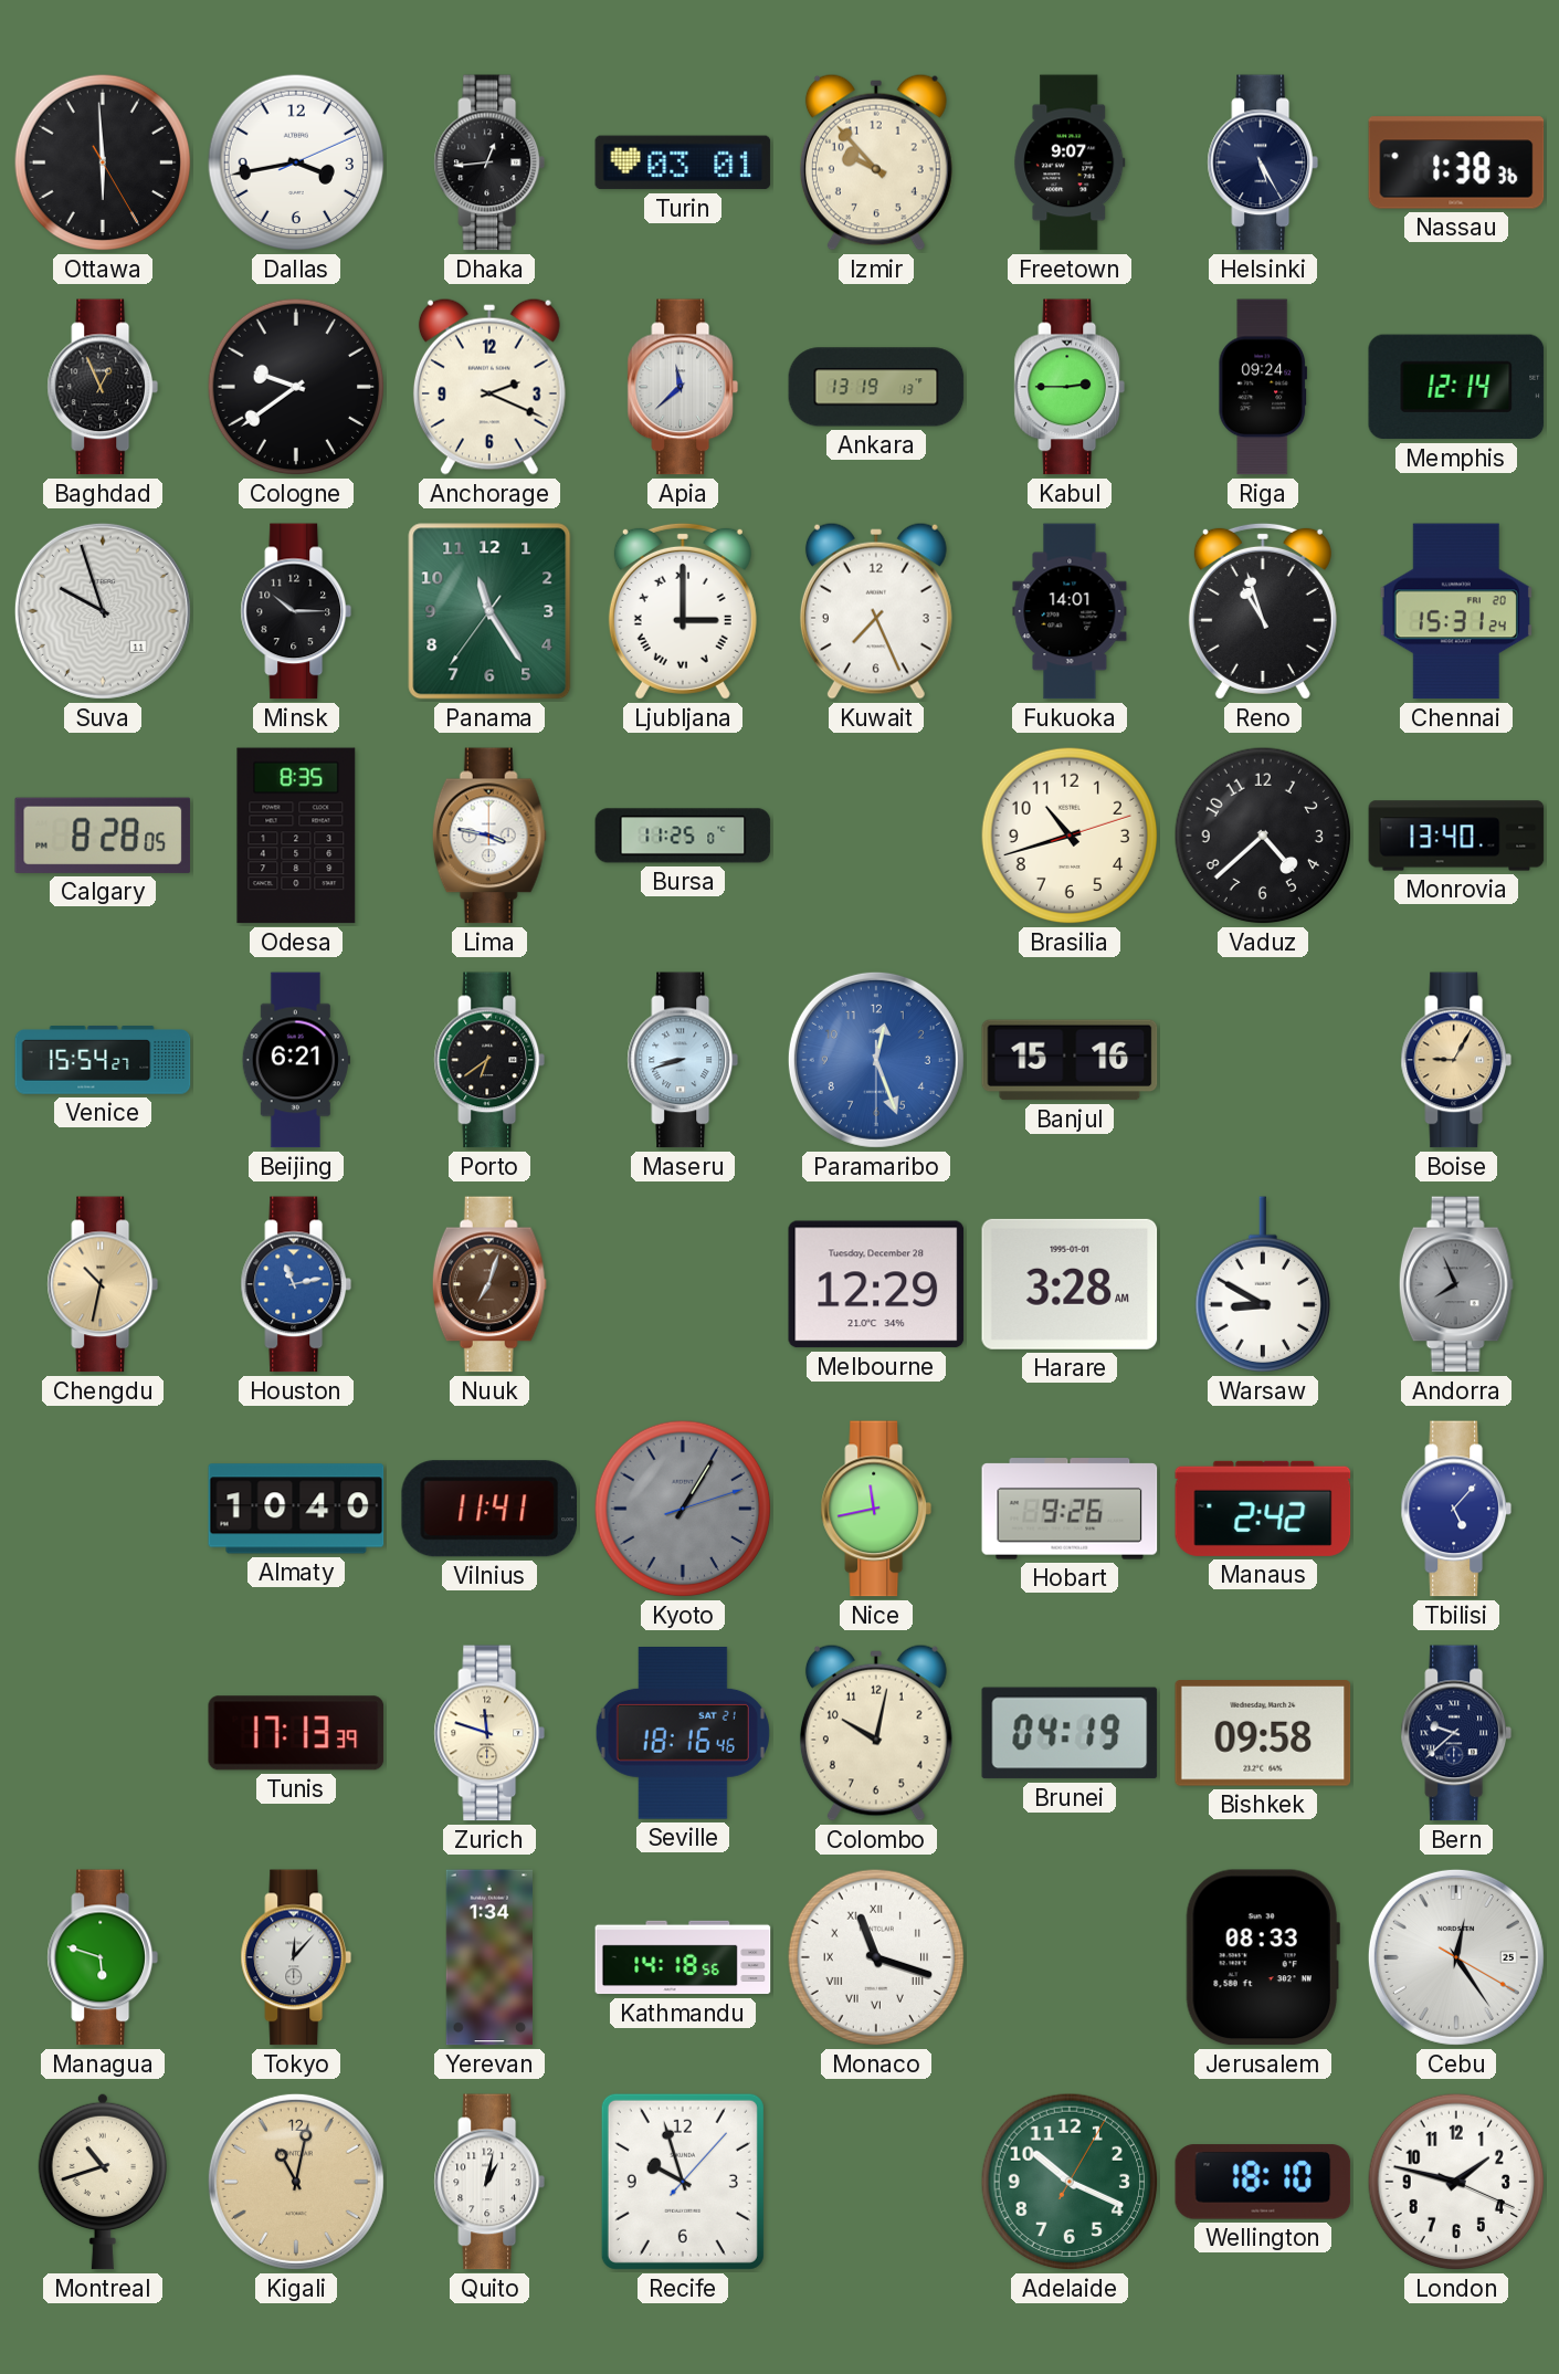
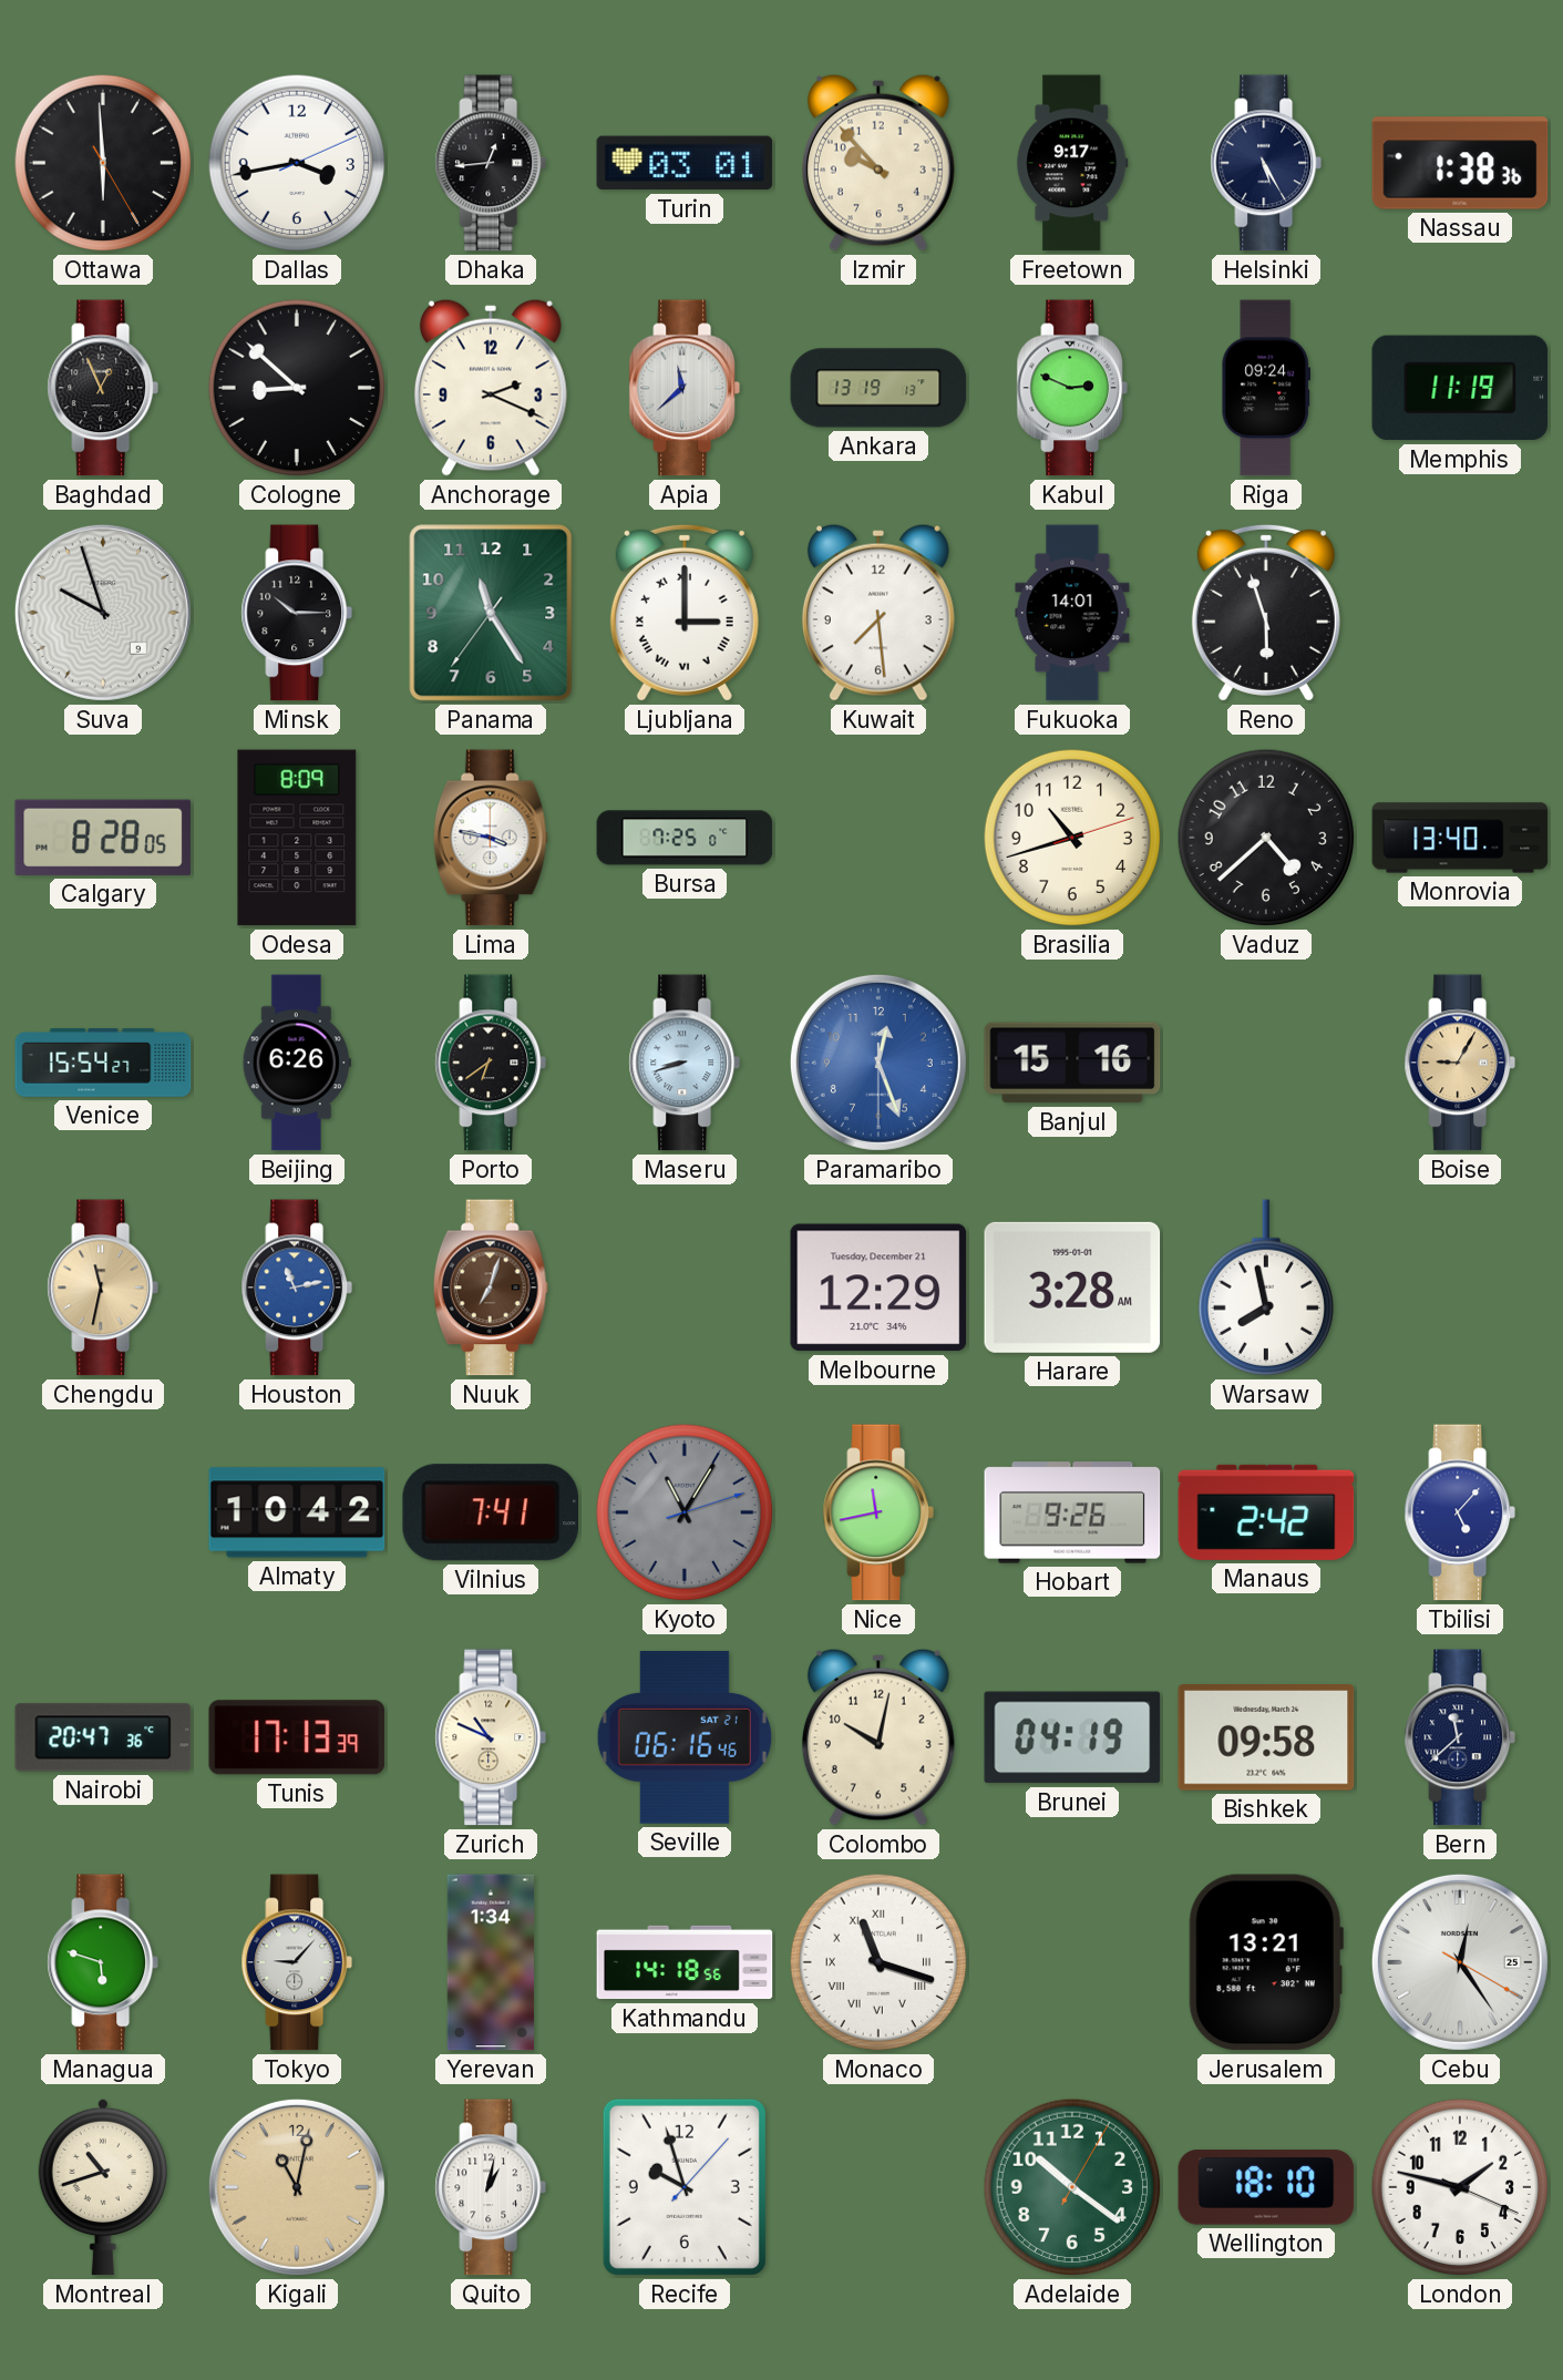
Freetown: 9:07 -> 9:17
Cologne: 9:39 -> 8:52
Kabul: 2:45 -> 2:49
Memphis: 12:14 -> 11:19
Suva date: 11 -> 9
Kuwait: 7:26 -> 7:29
Reno: 10:57 -> 5:57
Chennai: 15:31 -> none
Odesa: 8:35 -> 8:09
Bursa: 11:25 -> 7:25
Beijing: 6:21 -> 6:26
Chengdu: 10:32 -> 11:32
Melbourne date: Tuesday, December 28 -> Tuesday, December 21
Warsaw: 8:50 -> 7:58
Andorra: 7:56 -> none
Almaty: 10:40 -> 10:42
Vilnius: 11:41 -> 7:41
Kyoto: 1:05 -> 11:05
Nairobi: none -> 20:47
Zurich: 11:48 -> 10:49
Seville: 18:16 -> 06:16
Bern: 9:38 -> 11:38
Tokyo: 12:07 -> 9:07
Jerusalem: 08:33 -> 13:21
Adelaide: 10:19 -> 10:21
